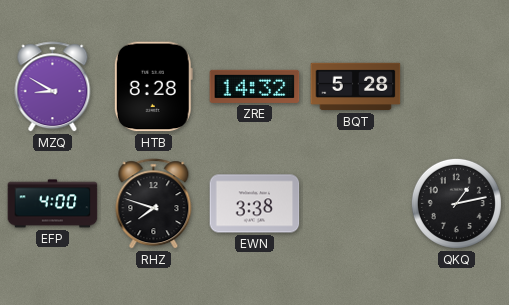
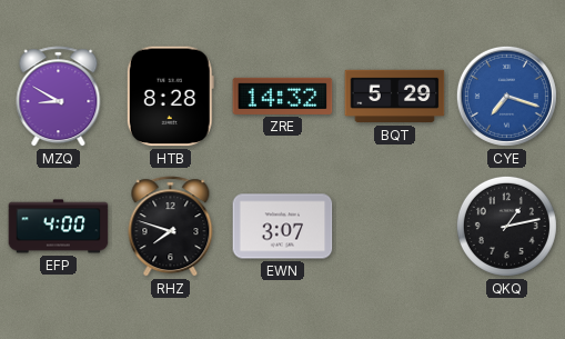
BQT: 5:28 -> 5:29
CYE: none -> 7:18
EWN: 3:38 -> 3:07
